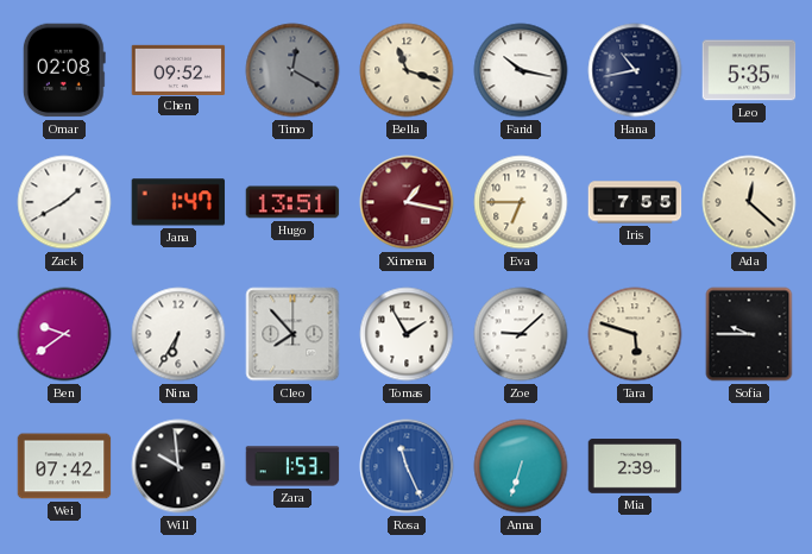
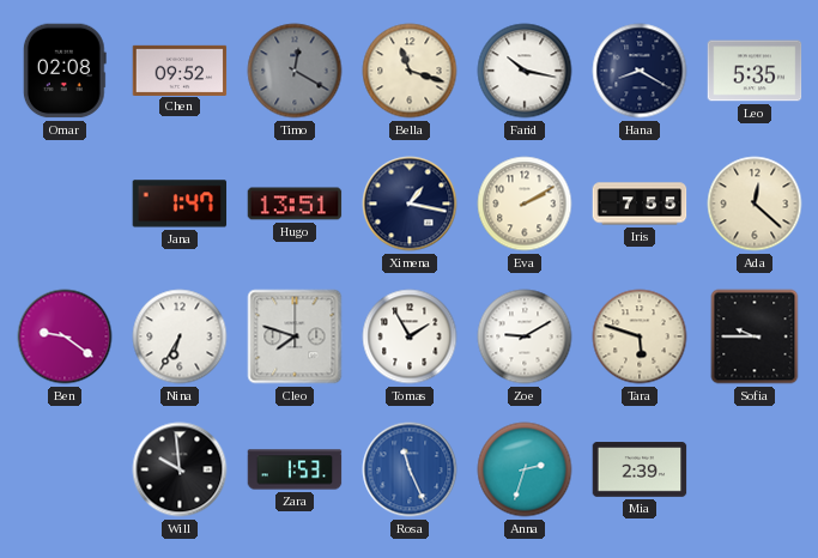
Hana: 10:43 -> 8:20
Zack: 1:40 -> none
Ximena dial: burgundy -> navy
Eva: 6:45 -> 2:10
Ben: 9:39 -> 9:21
Cleo: 7:53 -> 7:48
Zoe: 9:08 -> 9:10
Wei: 07:42 -> none
Anna: 6:33 -> 2:33
